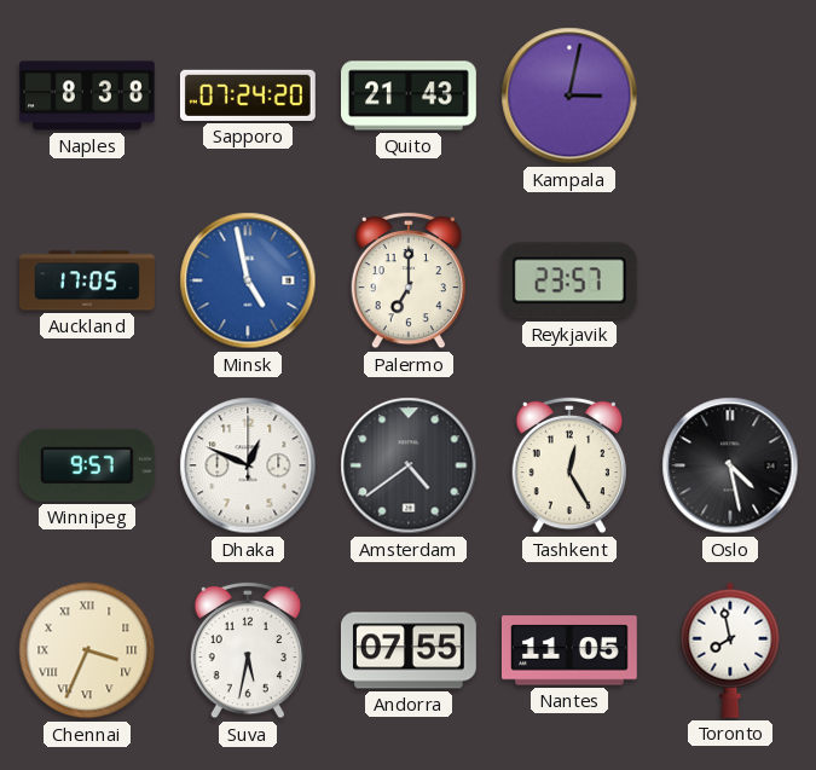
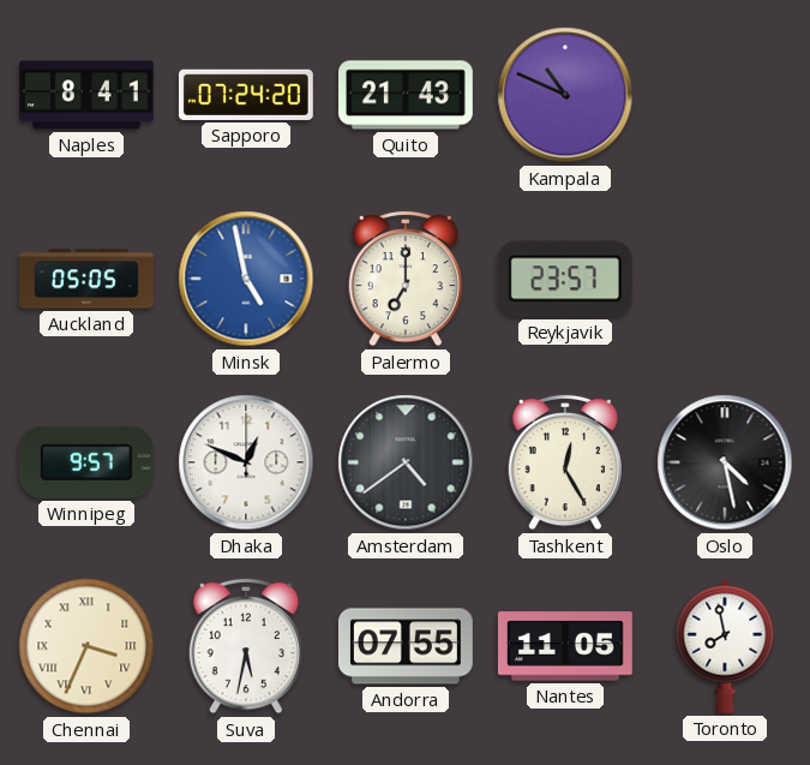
Naples: 8:38 -> 8:41
Kampala: 3:02 -> 10:49
Auckland: 17:05 -> 05:05
